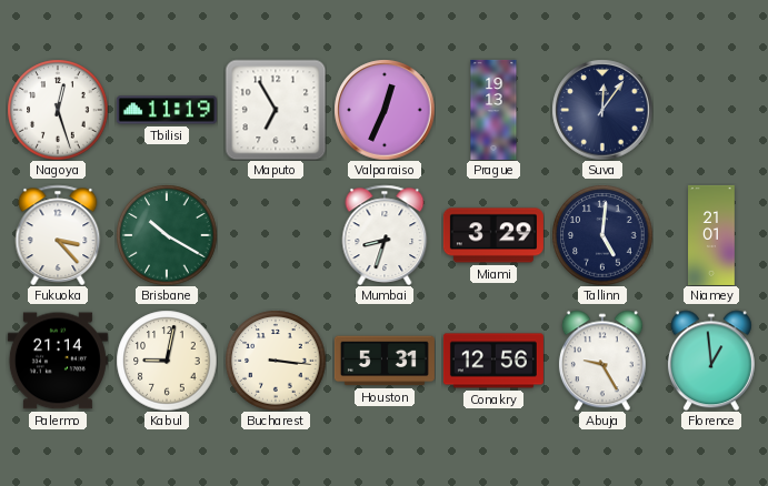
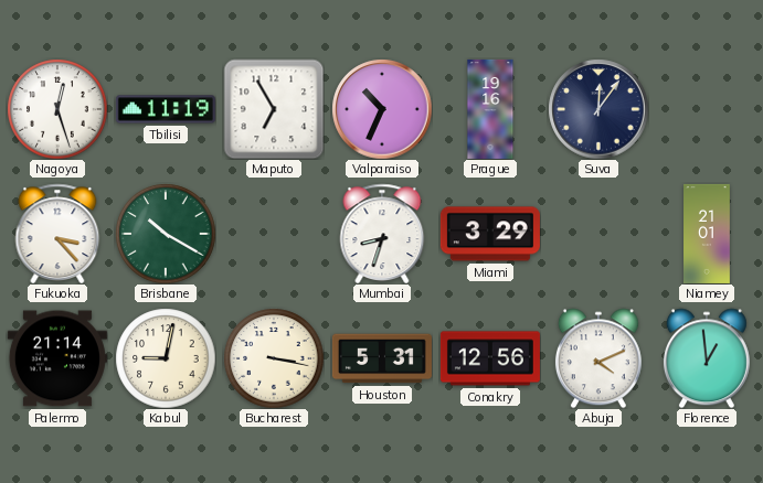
Valparaiso: 12:34 -> 10:34
Prague: 19:13 -> 19:16
Tallinn: 5:01 -> none
Bucharest: 3:16 -> 3:17
Abuja: 9:25 -> 4:11
